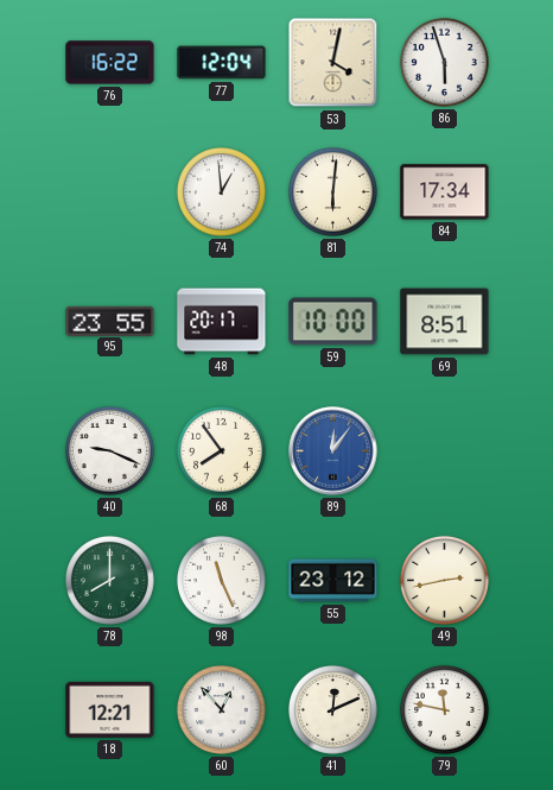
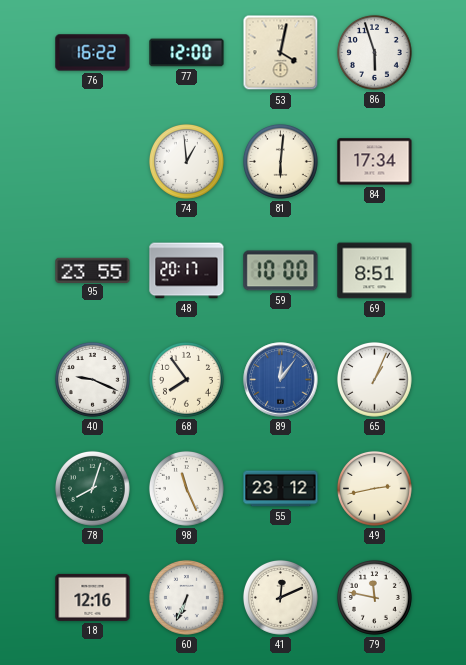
77: 12:04 -> 12:00
65: none -> 1:04
78: 8:00 -> 8:03
18: 12:21 -> 12:16
60: 12:53 -> 6:34
